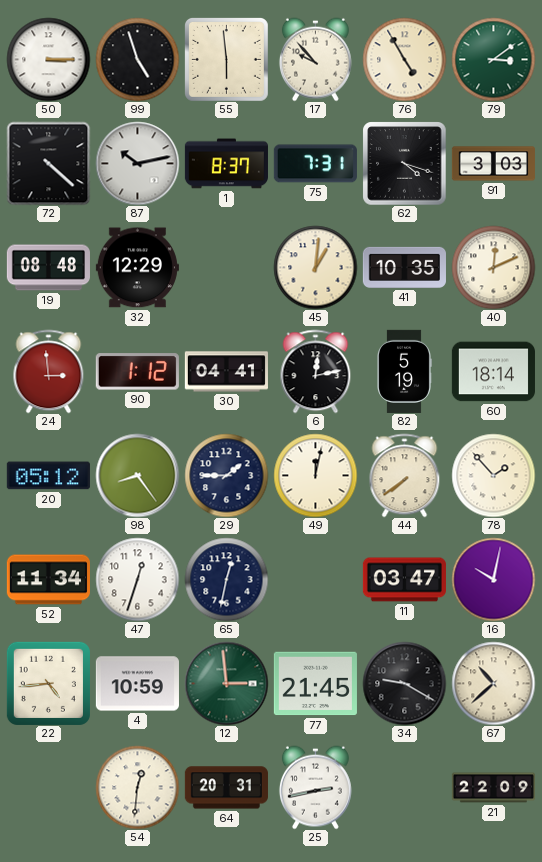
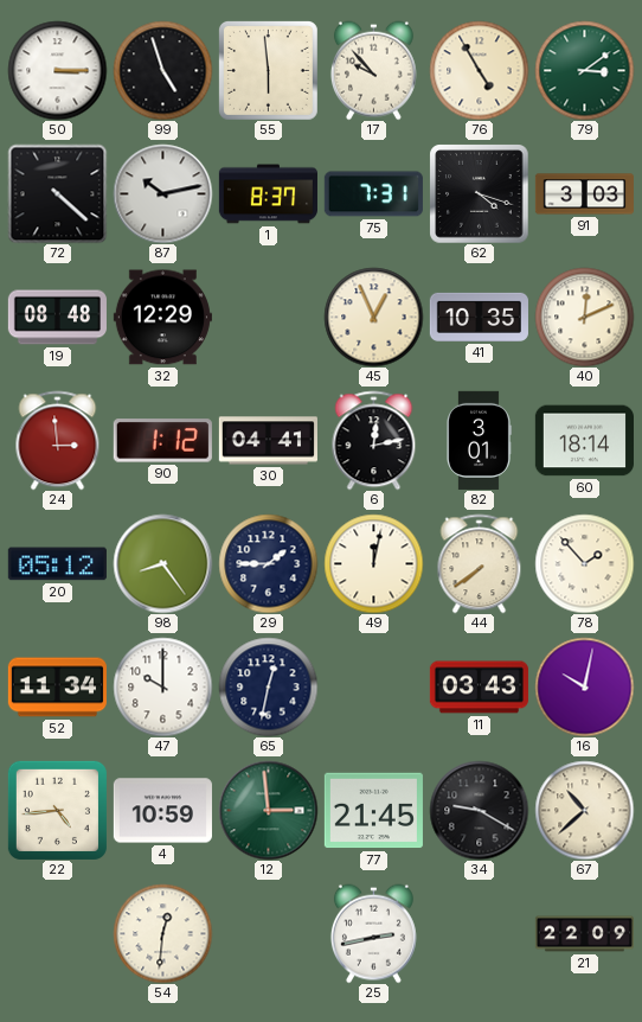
45: 1:01 -> 12:56
82: 5:19 -> 3:01
47: 12:33 -> 10:00
11: 03:47 -> 03:43
64: 20:31 -> none
